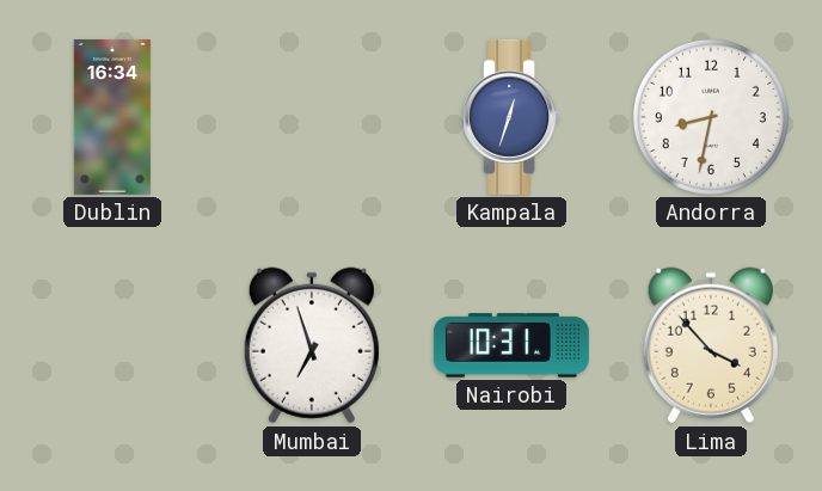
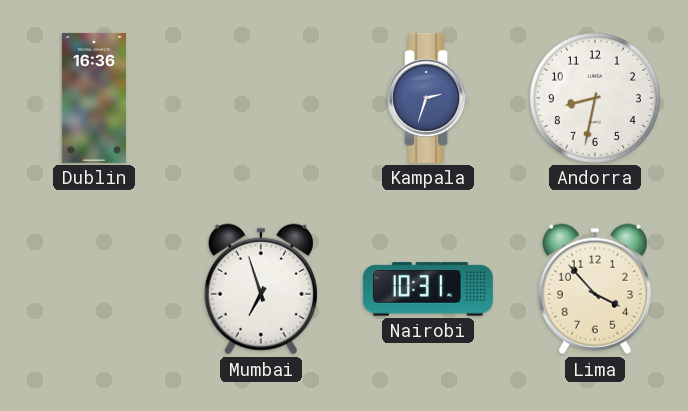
Dublin: 16:34 -> 16:36
Kampala: 12:33 -> 2:33
